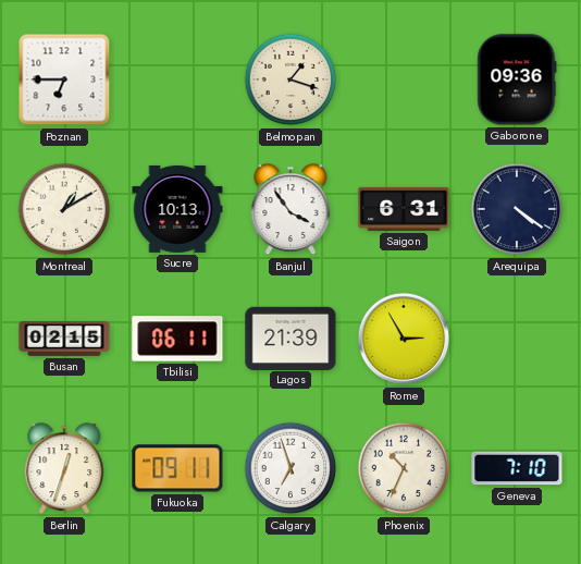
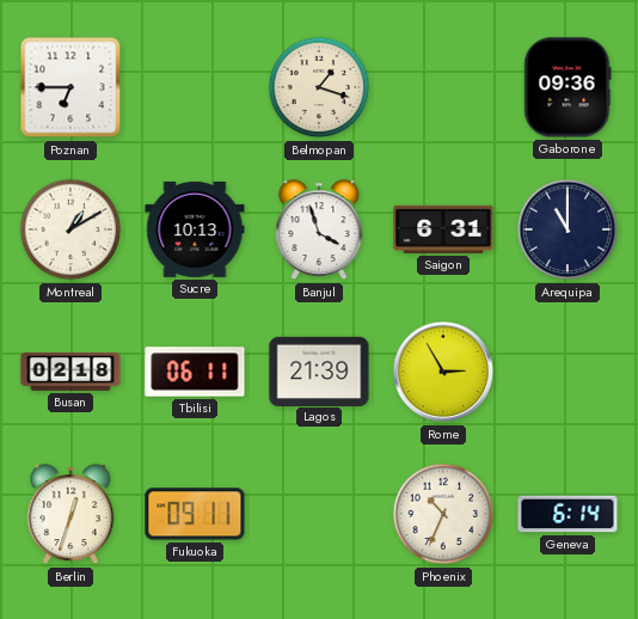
Banjul: 3:54 -> 3:57
Arequipa: 4:21 -> 11:00
Busan: 02:15 -> 02:18
Calgary: 6:57 -> none
Geneva: 7:10 -> 6:14
